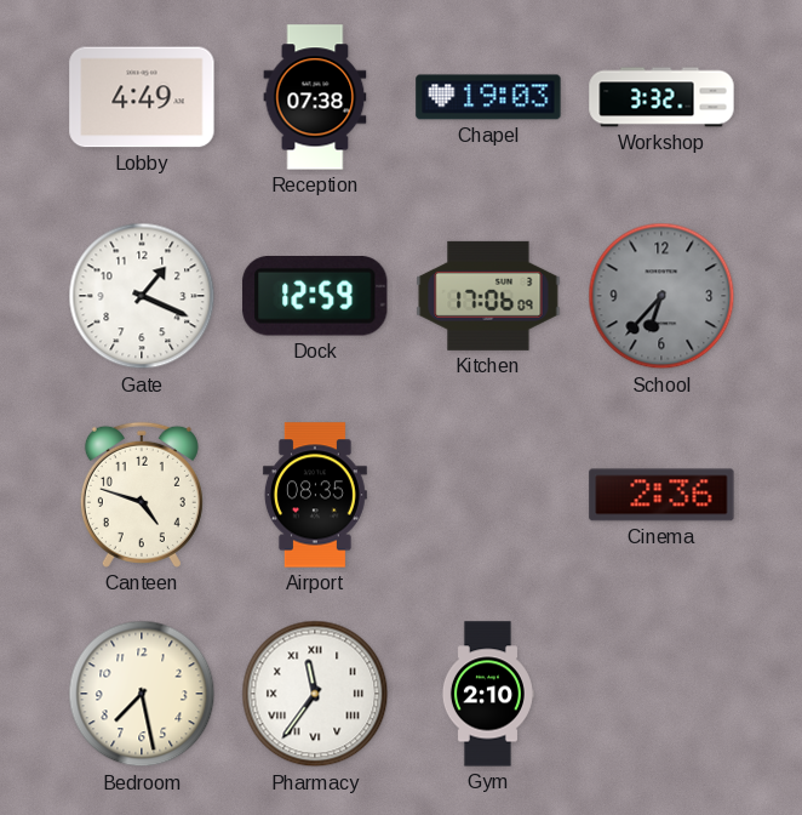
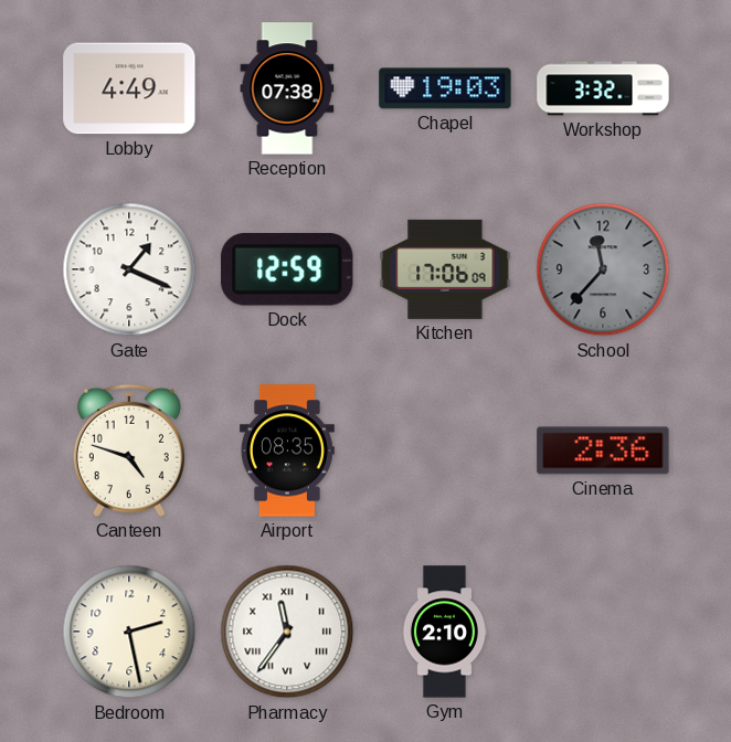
School: 6:37 -> 11:37
Bedroom: 7:28 -> 2:28
